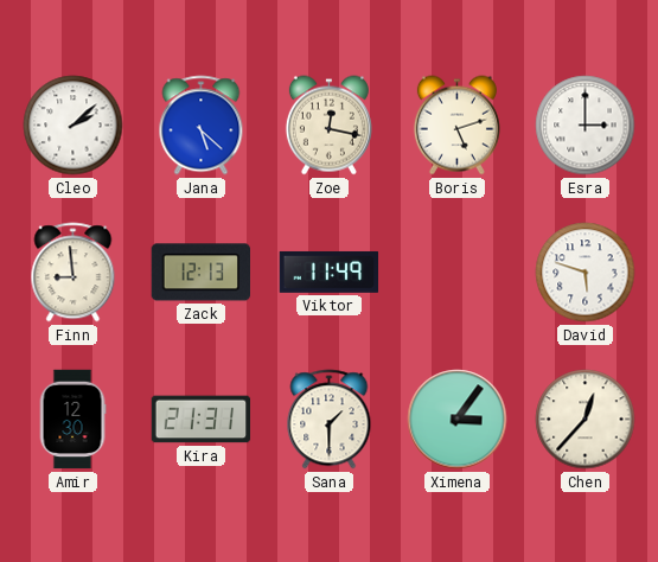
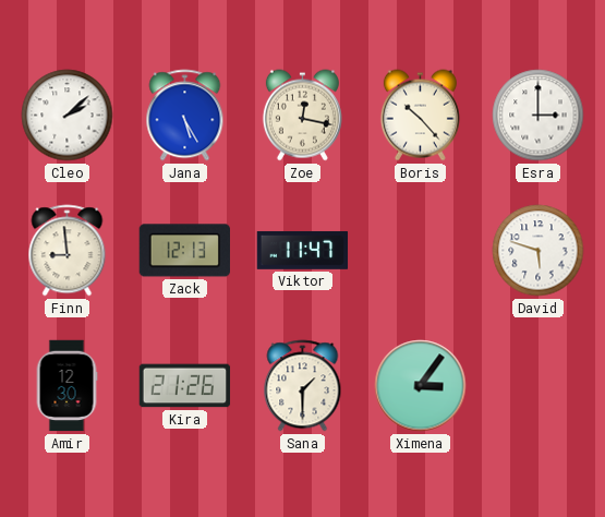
Jana: 5:22 -> 5:25
Boris: 5:12 -> 10:23
Viktor: 11:49 -> 11:47
Kira: 21:31 -> 21:26
Chen: 12:37 -> none
